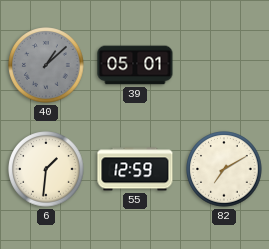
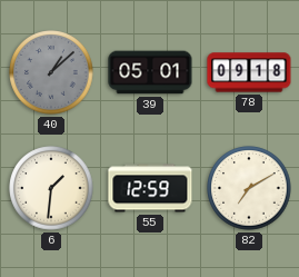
78: none -> 09:18
